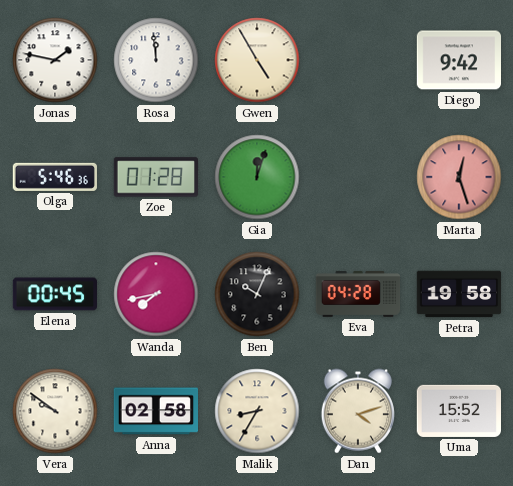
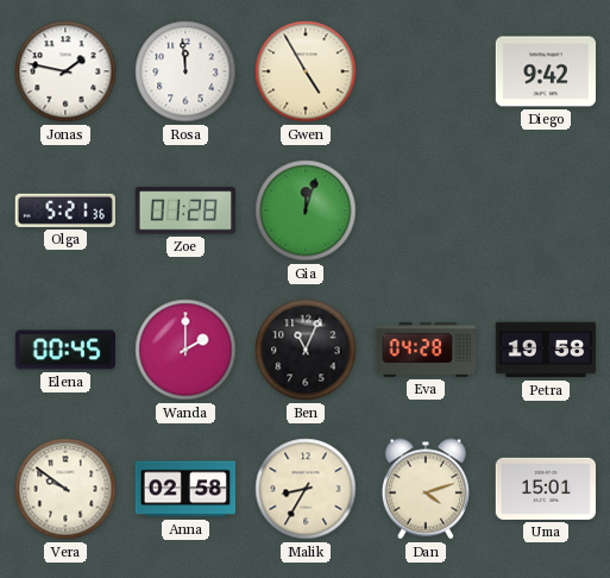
Olga: 5:46 -> 5:21
Marta: 12:27 -> none
Wanda: 7:43 -> 2:00
Ben: 10:04 -> 11:04
Uma: 15:52 -> 15:01
